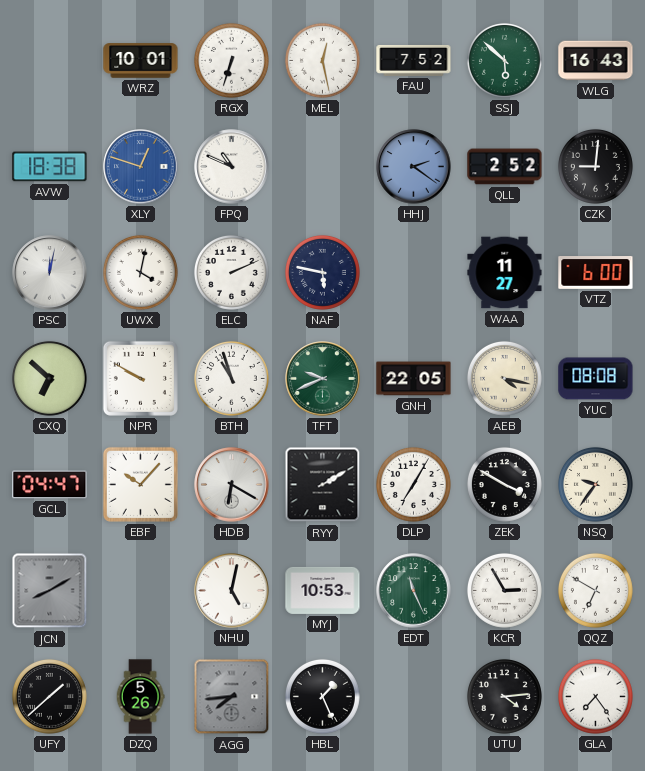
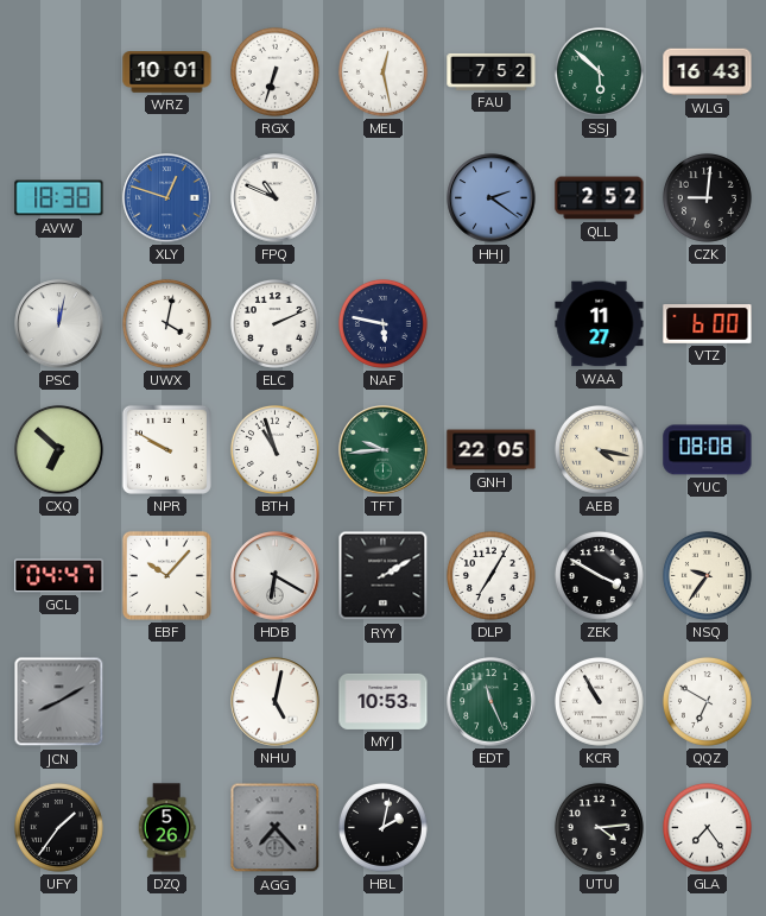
TFT: 9:41 -> 9:44
KCR: 2:55 -> 10:55
UFY: 1:38 -> 1:36
AGG: 7:44 -> 7:23
HBL: 1:26 -> 2:02
